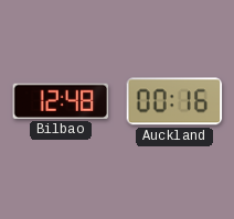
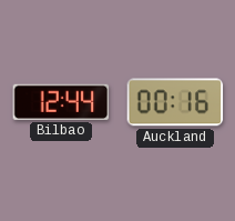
Bilbao: 12:48 -> 12:44
